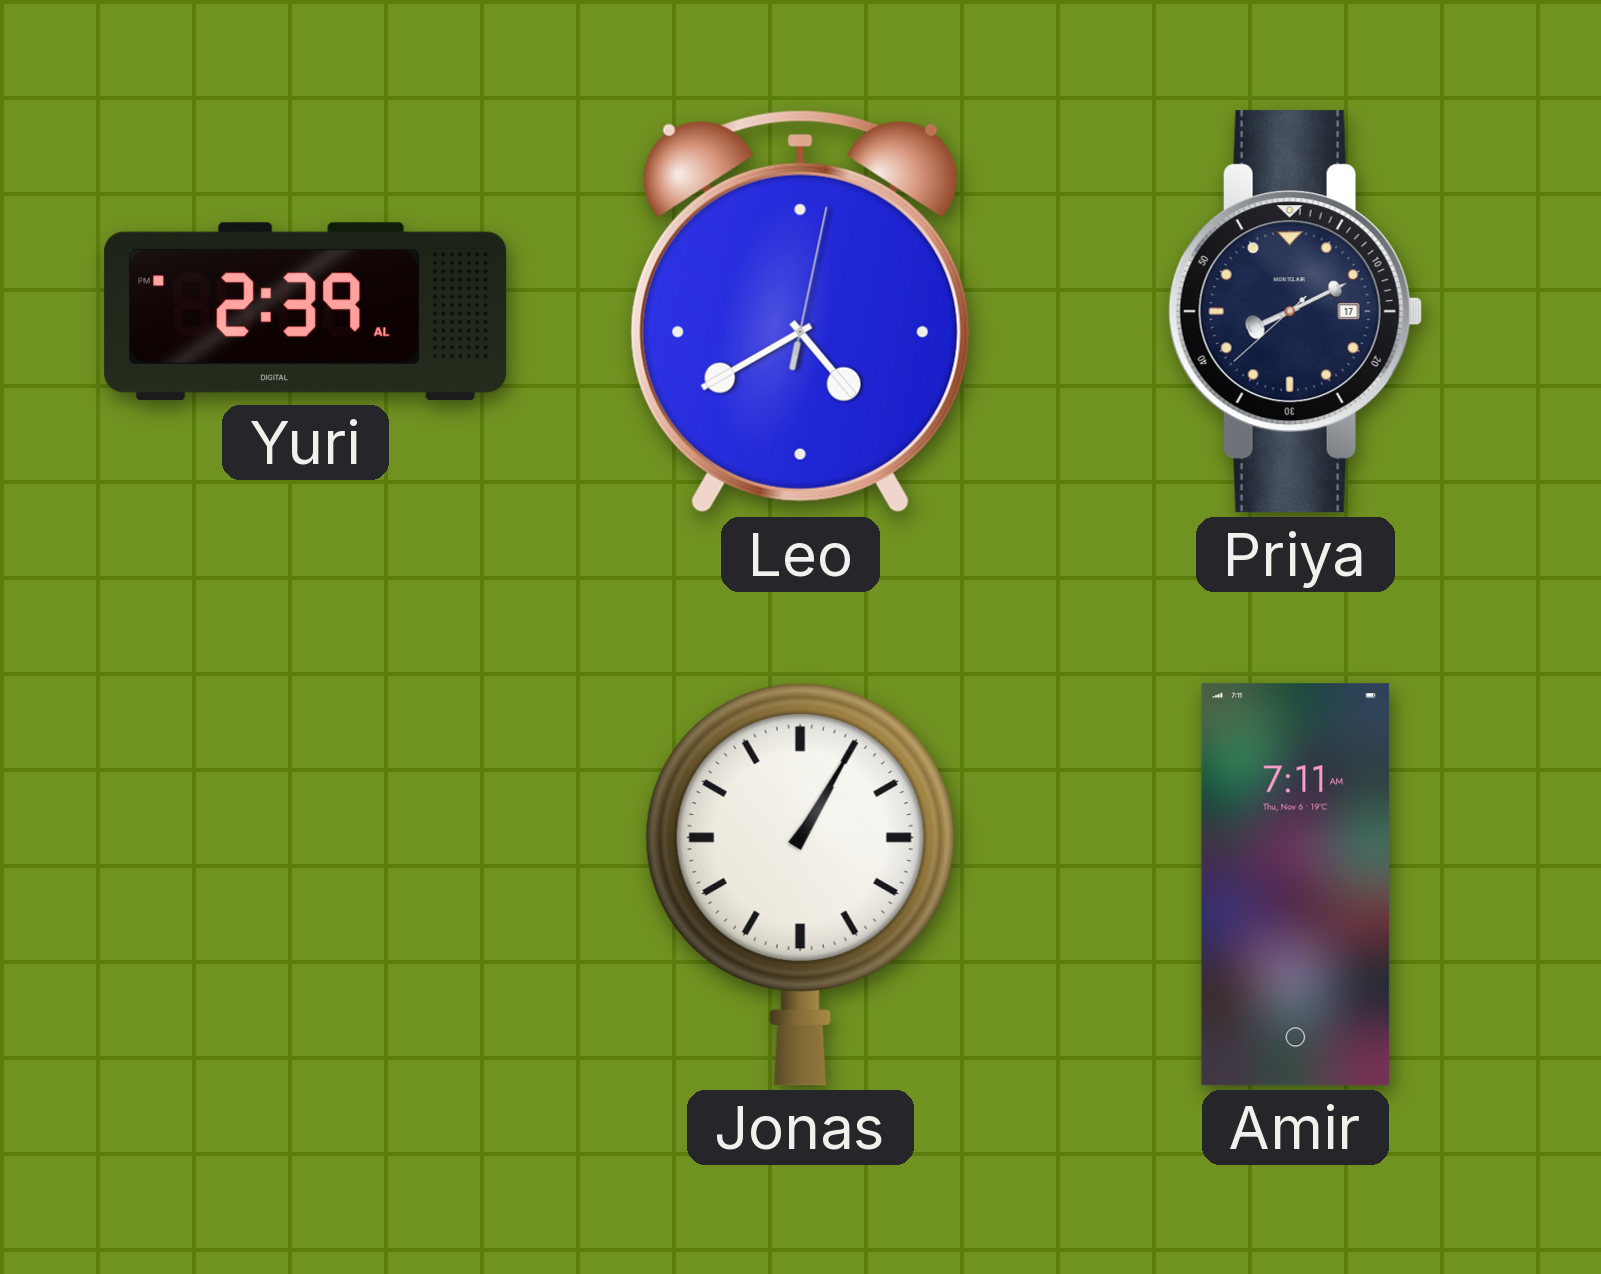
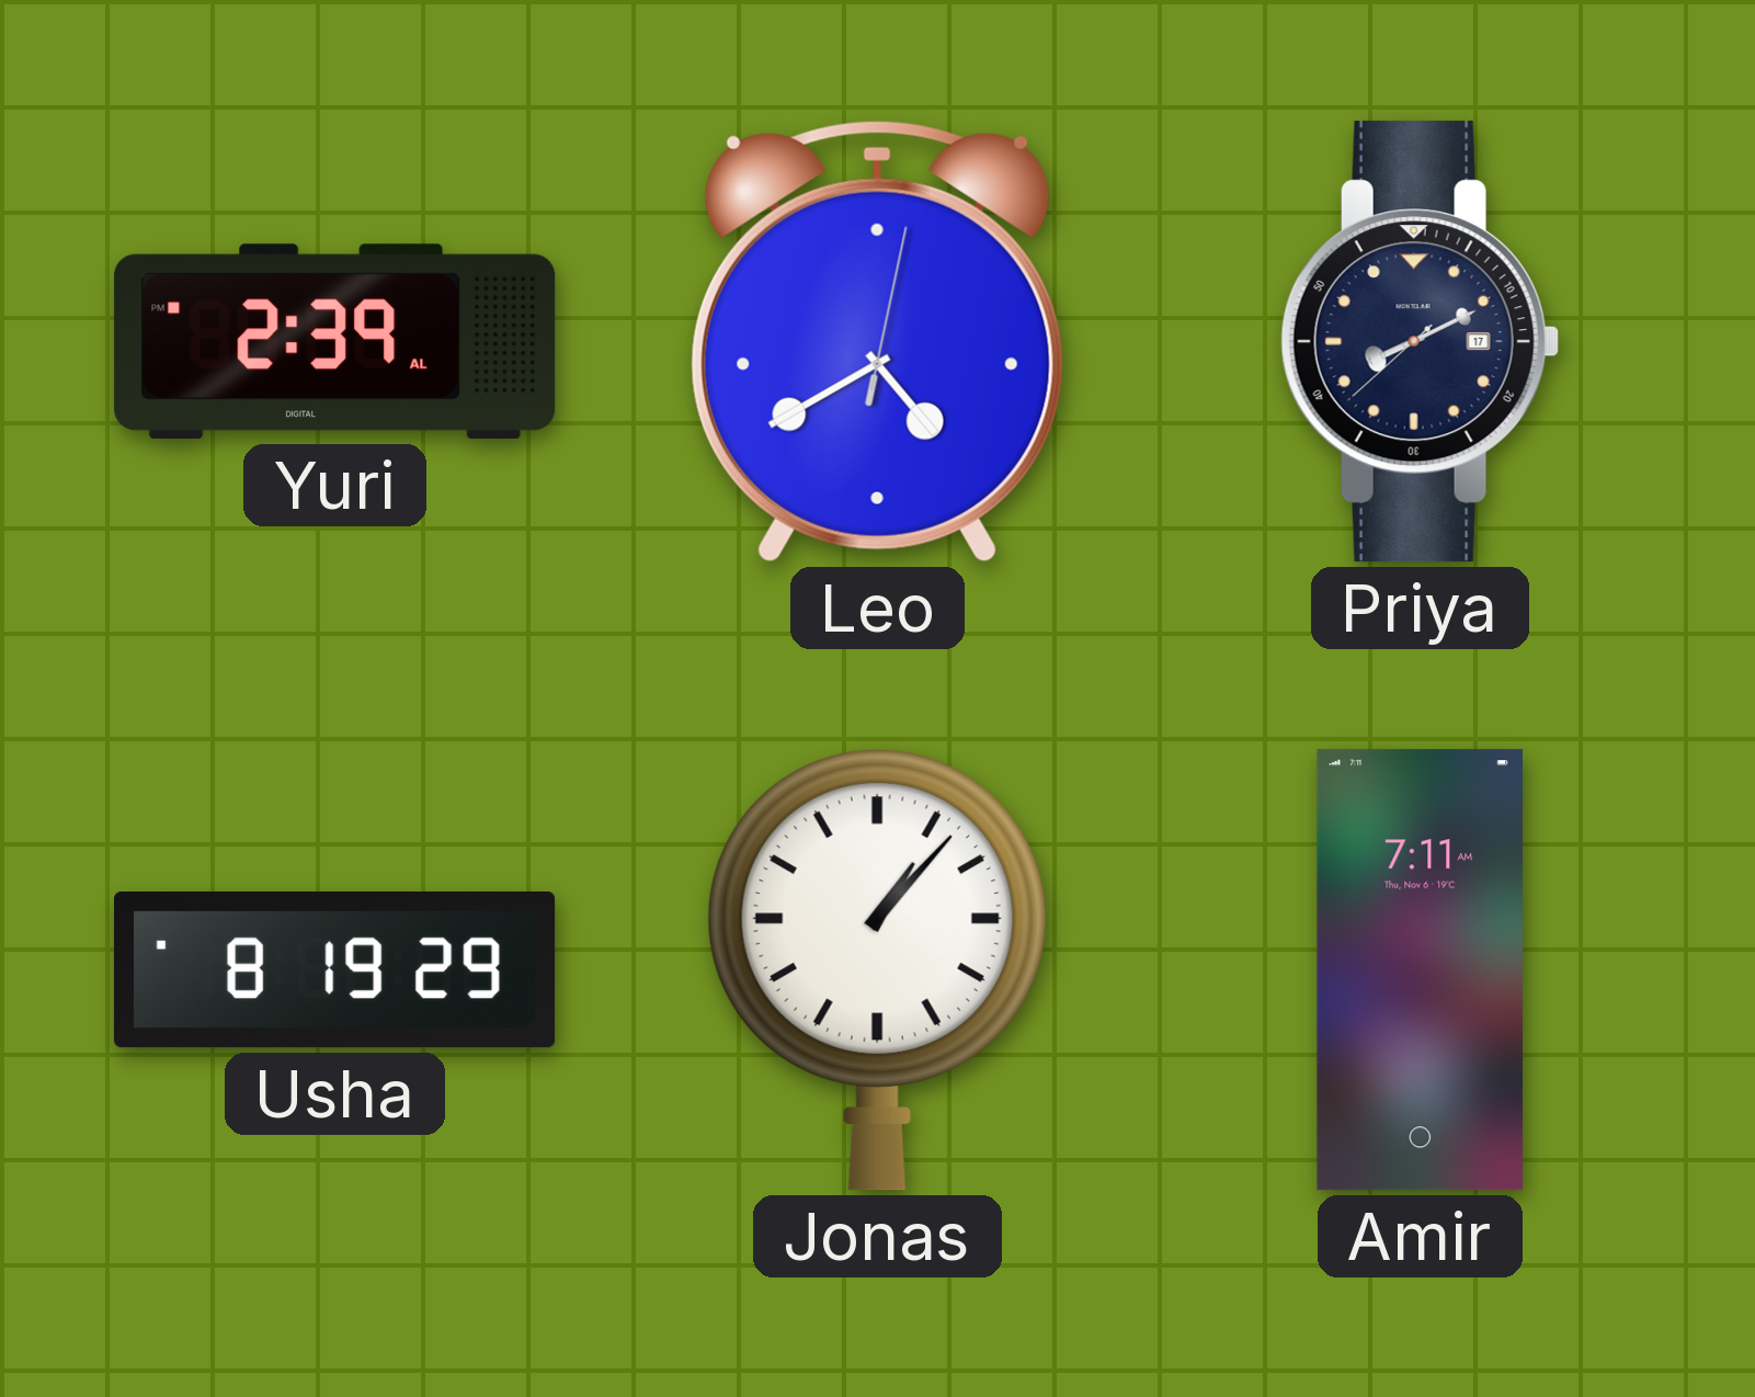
Usha: none -> 8:19
Jonas: 1:05 -> 1:07
